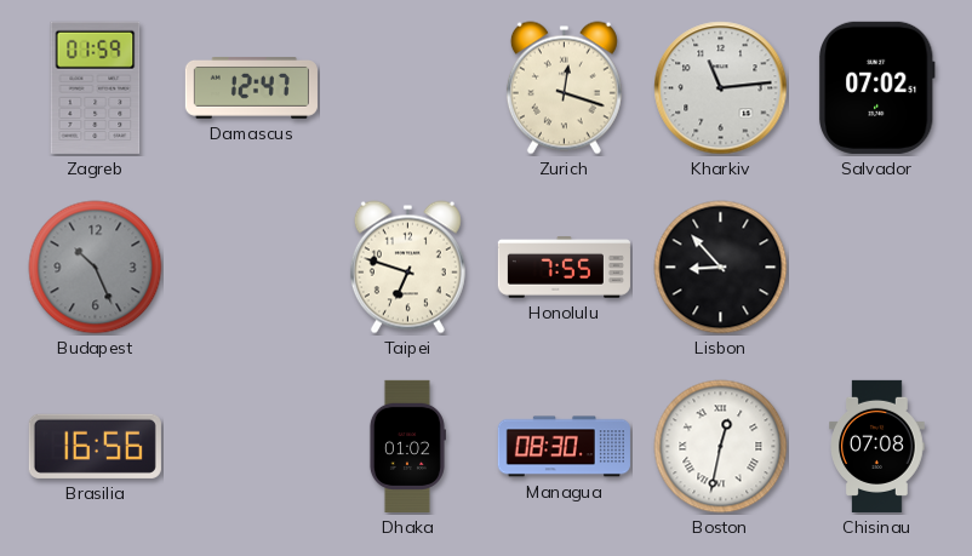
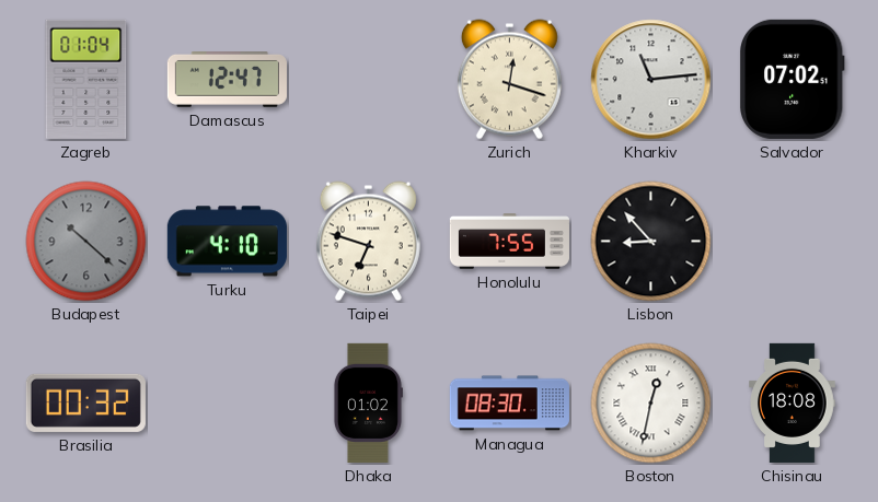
Zagreb: 01:59 -> 01:04
Budapest: 10:26 -> 10:22
Turku: none -> 4:10
Brasilia: 16:56 -> 00:32
Chisinau: 07:08 -> 18:08
